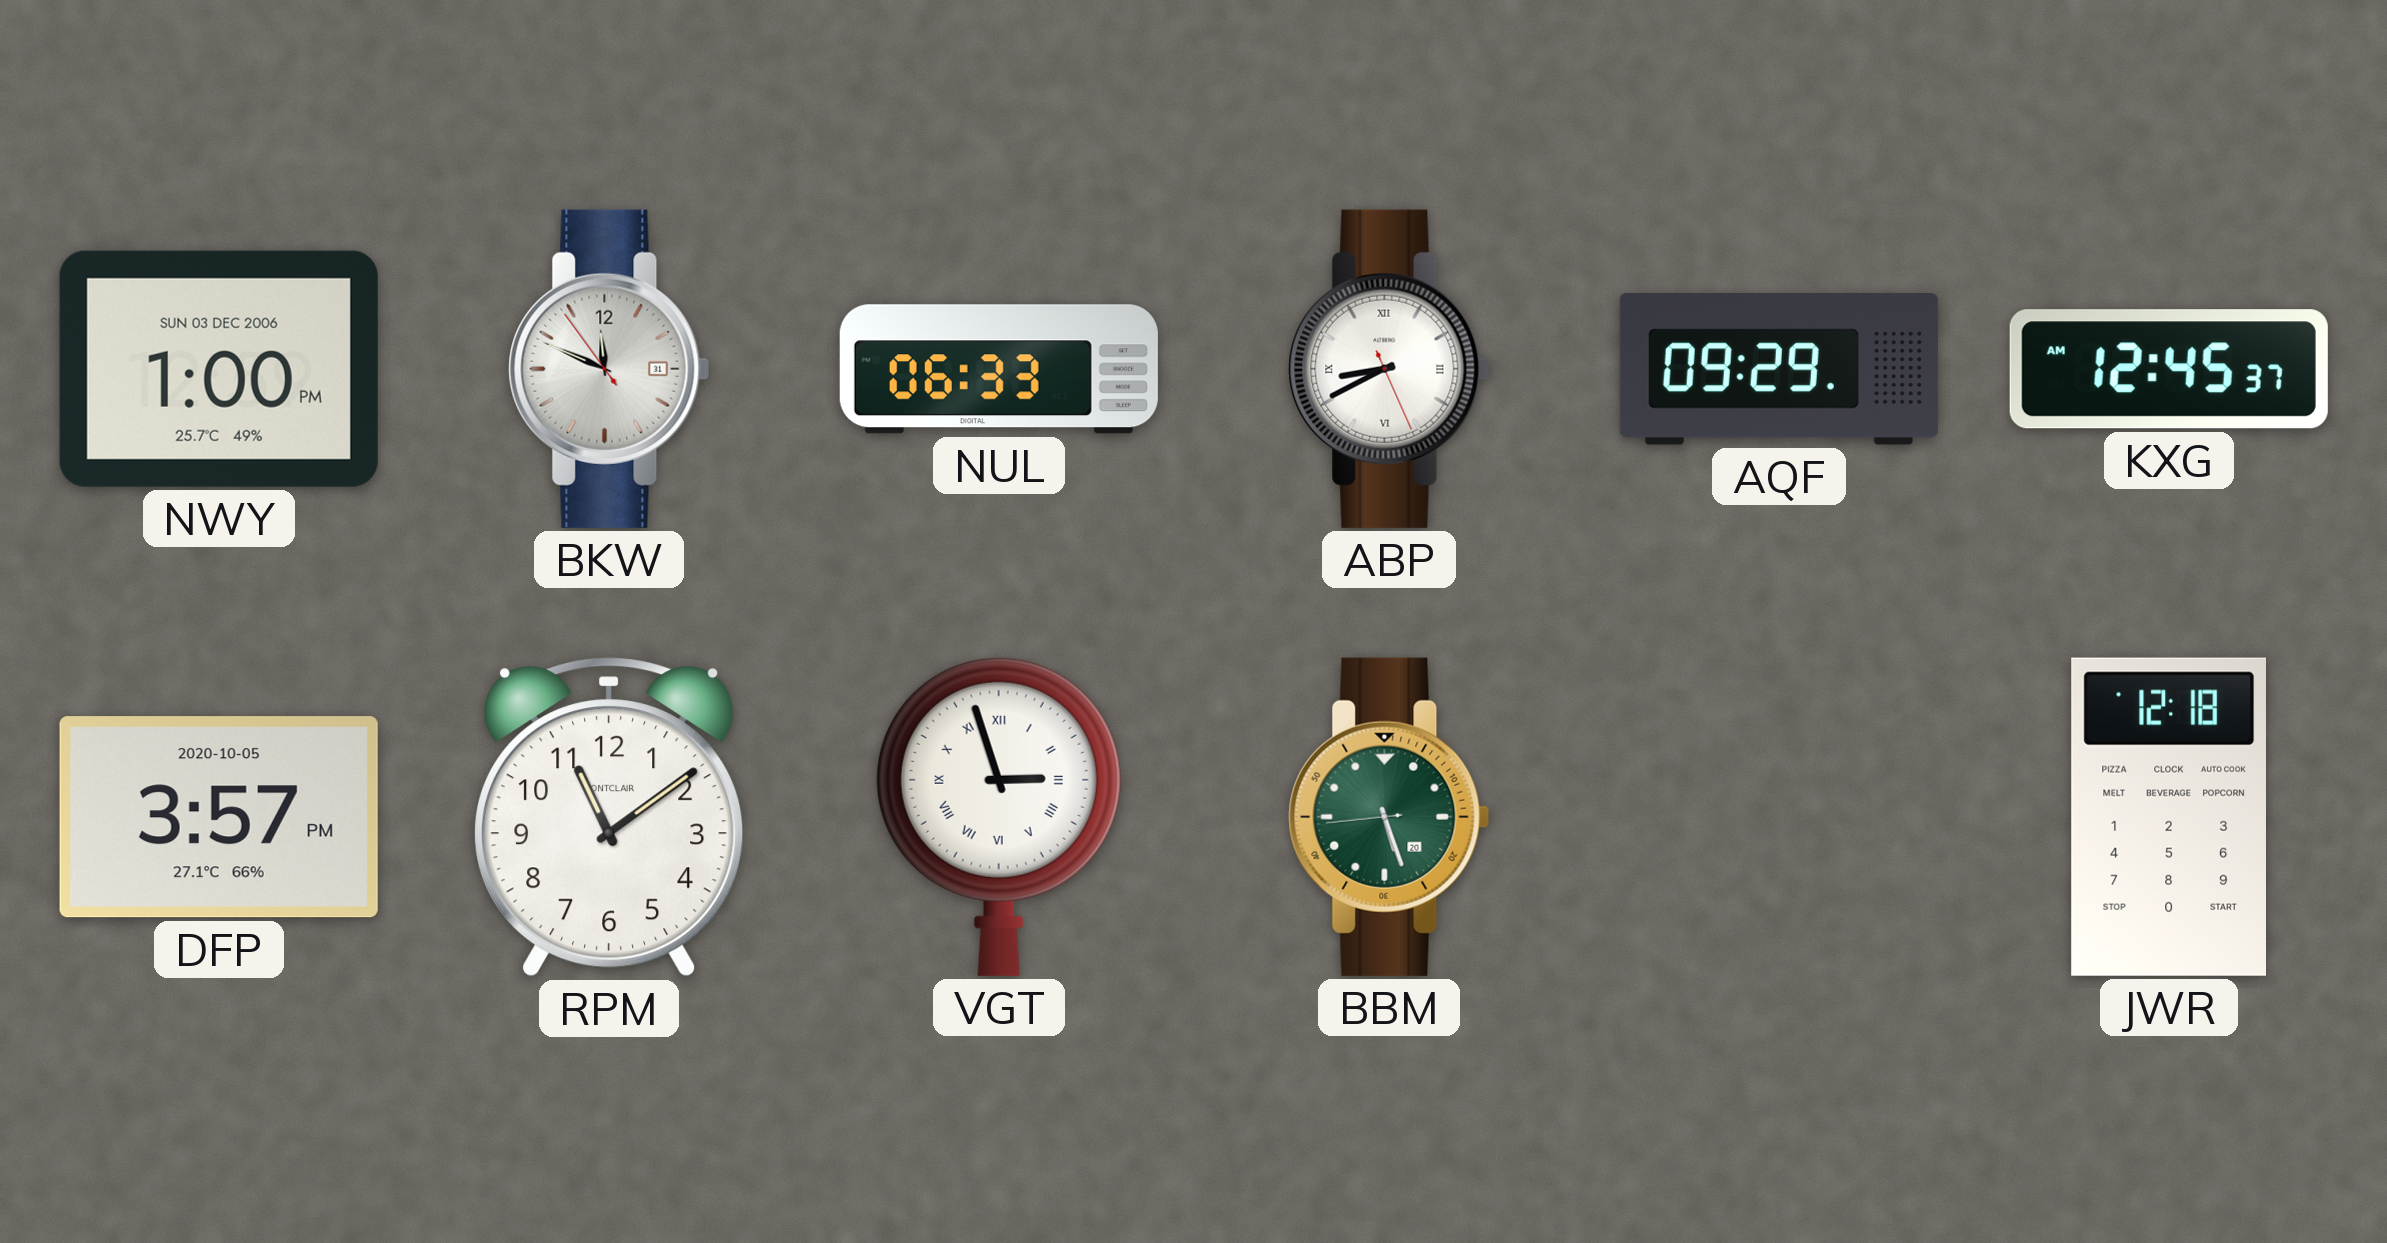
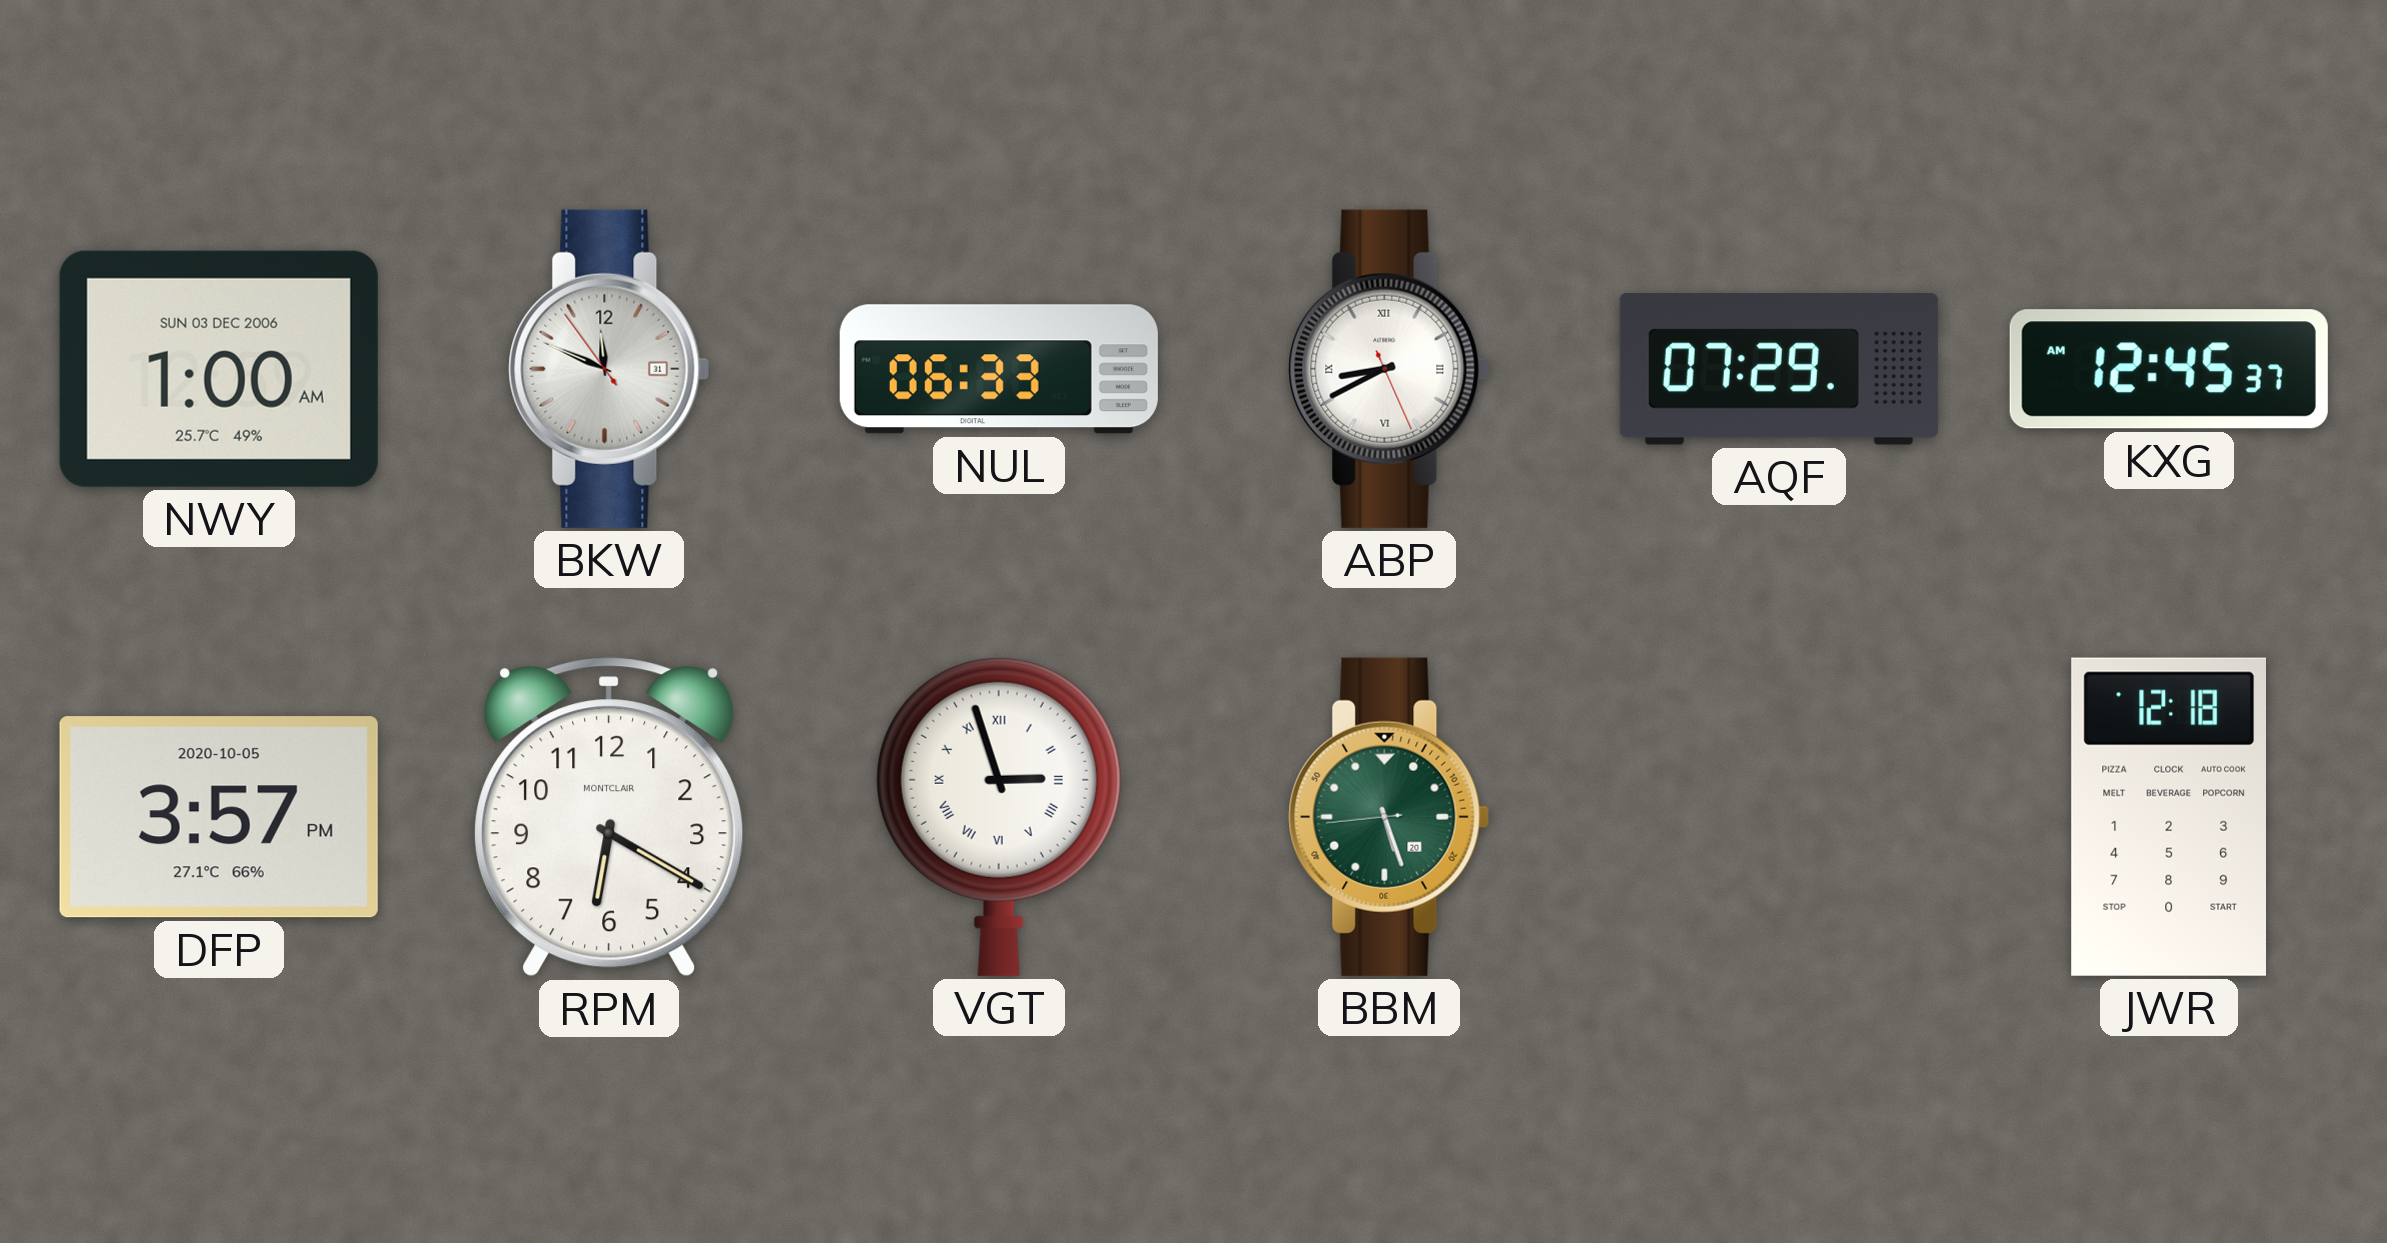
NWY: 1:00 PM -> 1:00 AM
AQF: 09:29 -> 07:29
RPM: 11:09 -> 6:20
